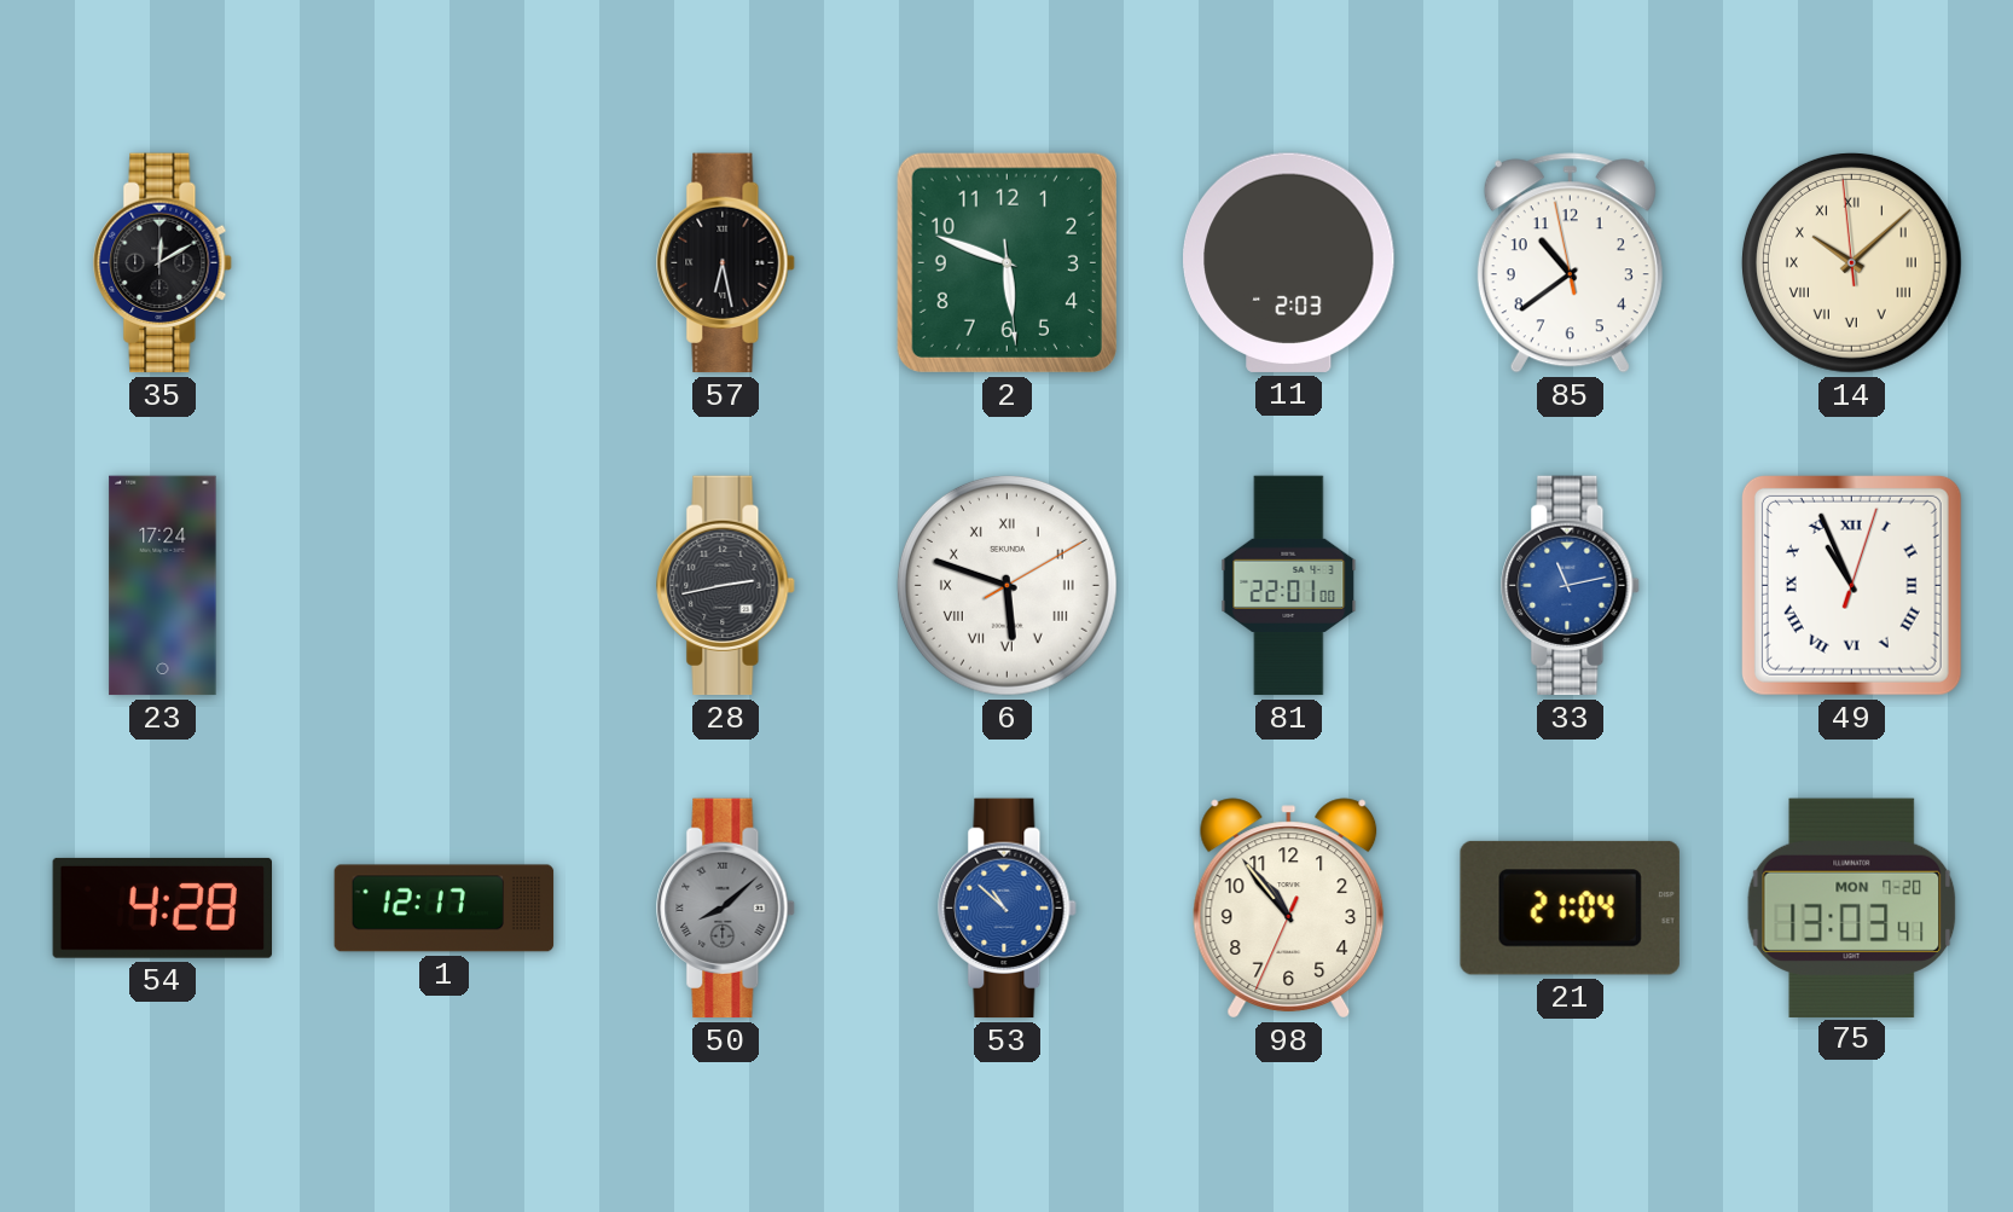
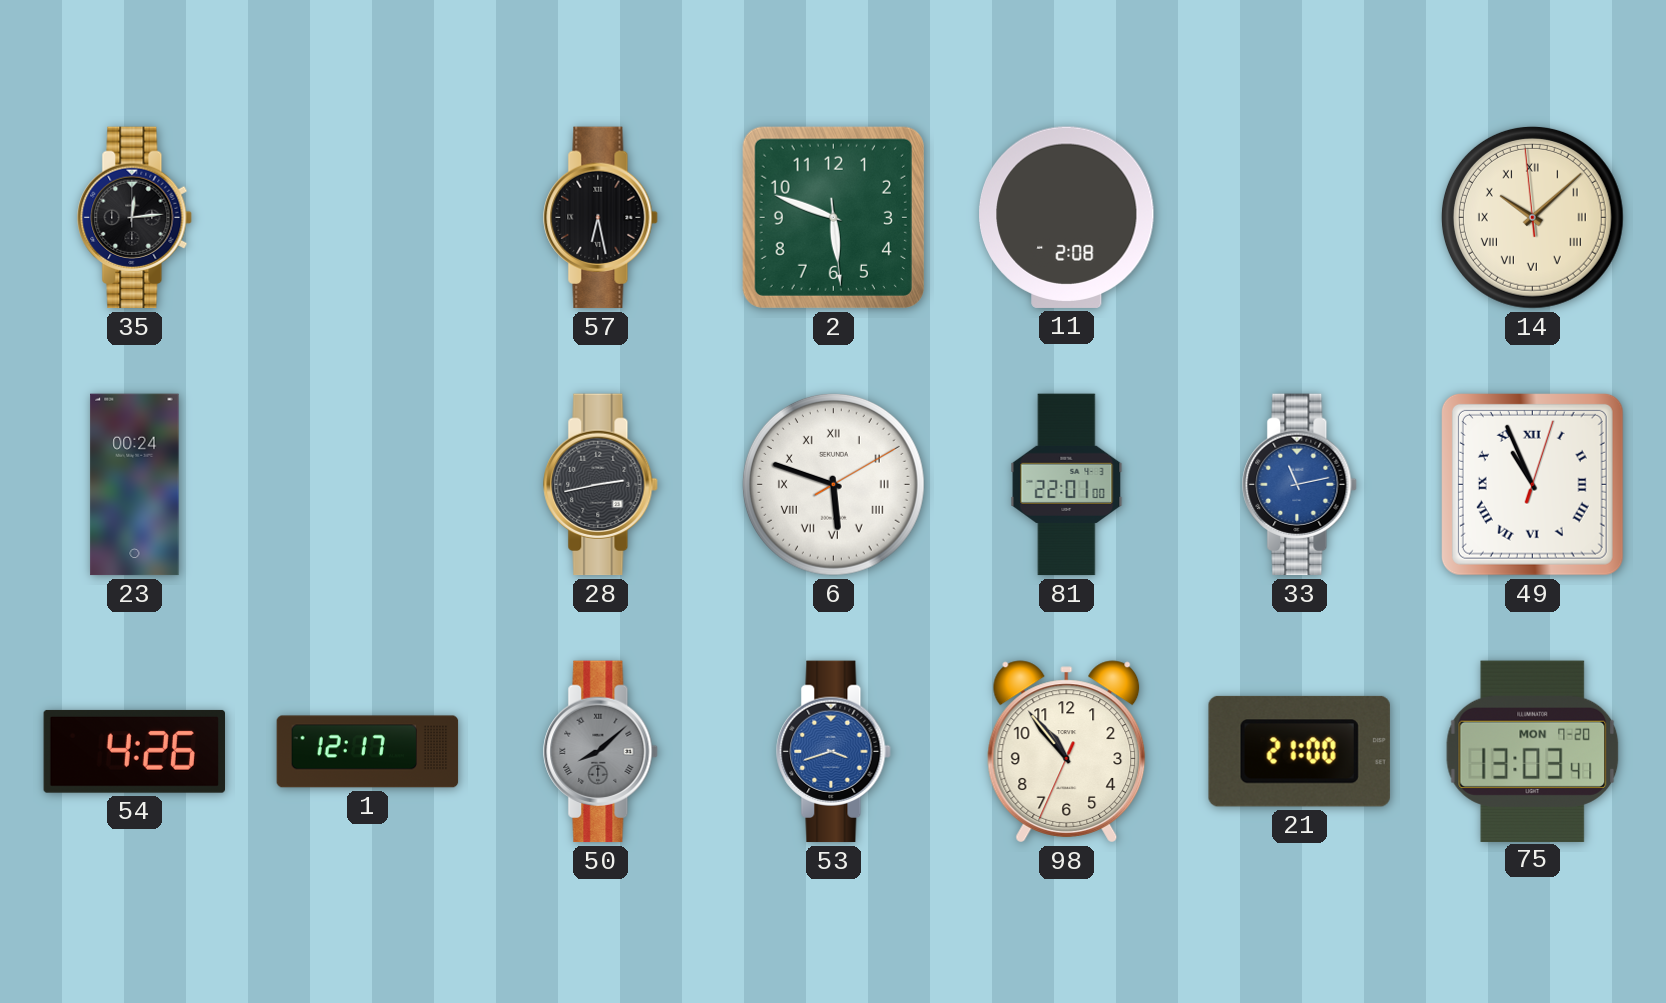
35: 12:10 -> 12:14
11: 2:03 -> 2:08
85: 10:38 -> none
23: 17:24 -> 00:24
54: 4:28 -> 4:26
53: 10:52 -> 3:42
21: 21:04 -> 21:00
